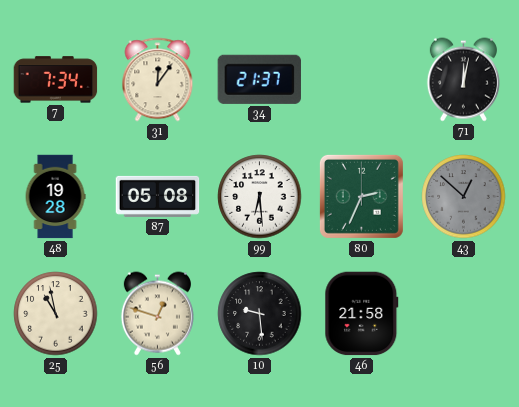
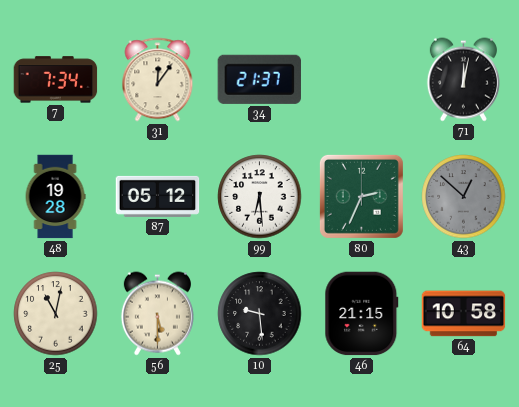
87: 05:08 -> 05:12
25: 10:58 -> 11:02
56: 12:48 -> 5:30
46: 21:58 -> 21:15
64: none -> 10:58
